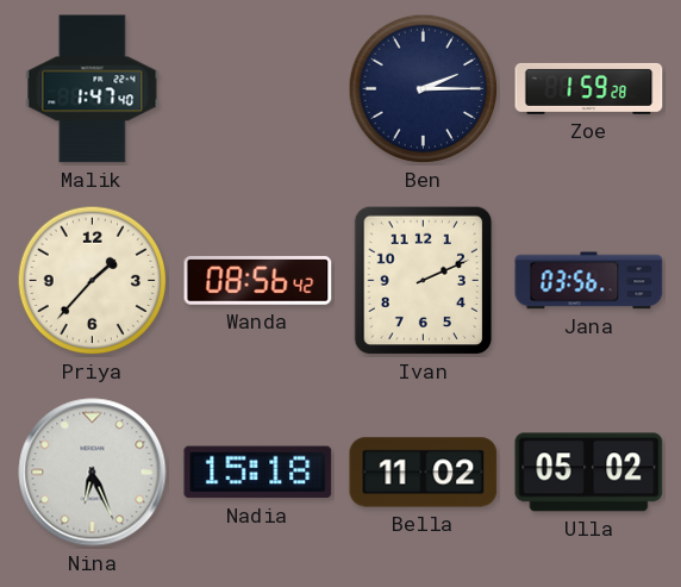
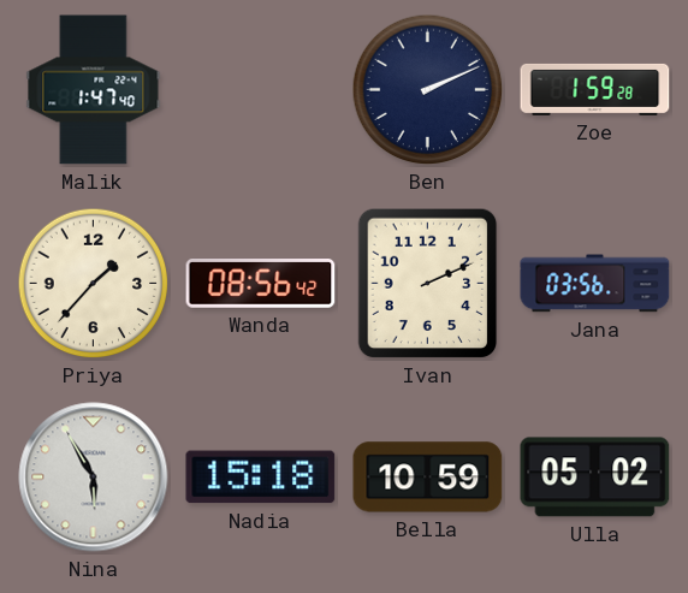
Ben: 2:15 -> 2:11
Nina: 6:26 -> 5:55
Bella: 11:02 -> 10:59
